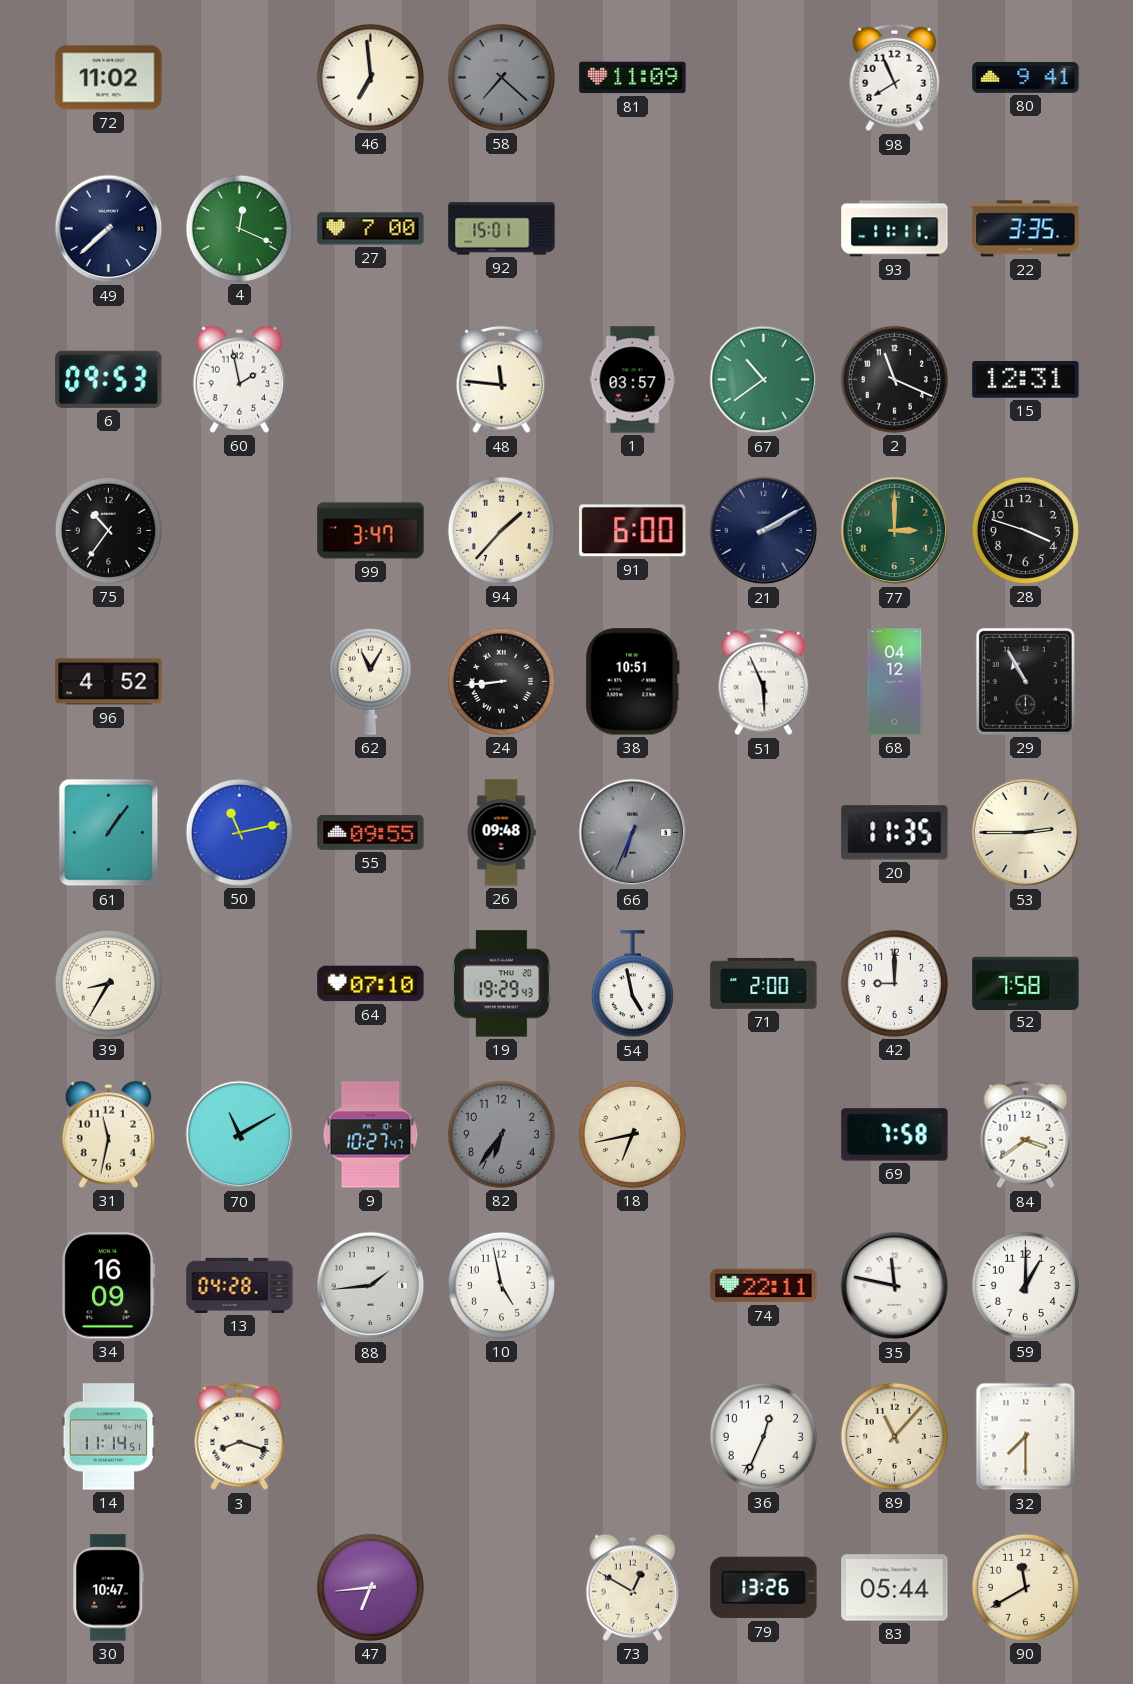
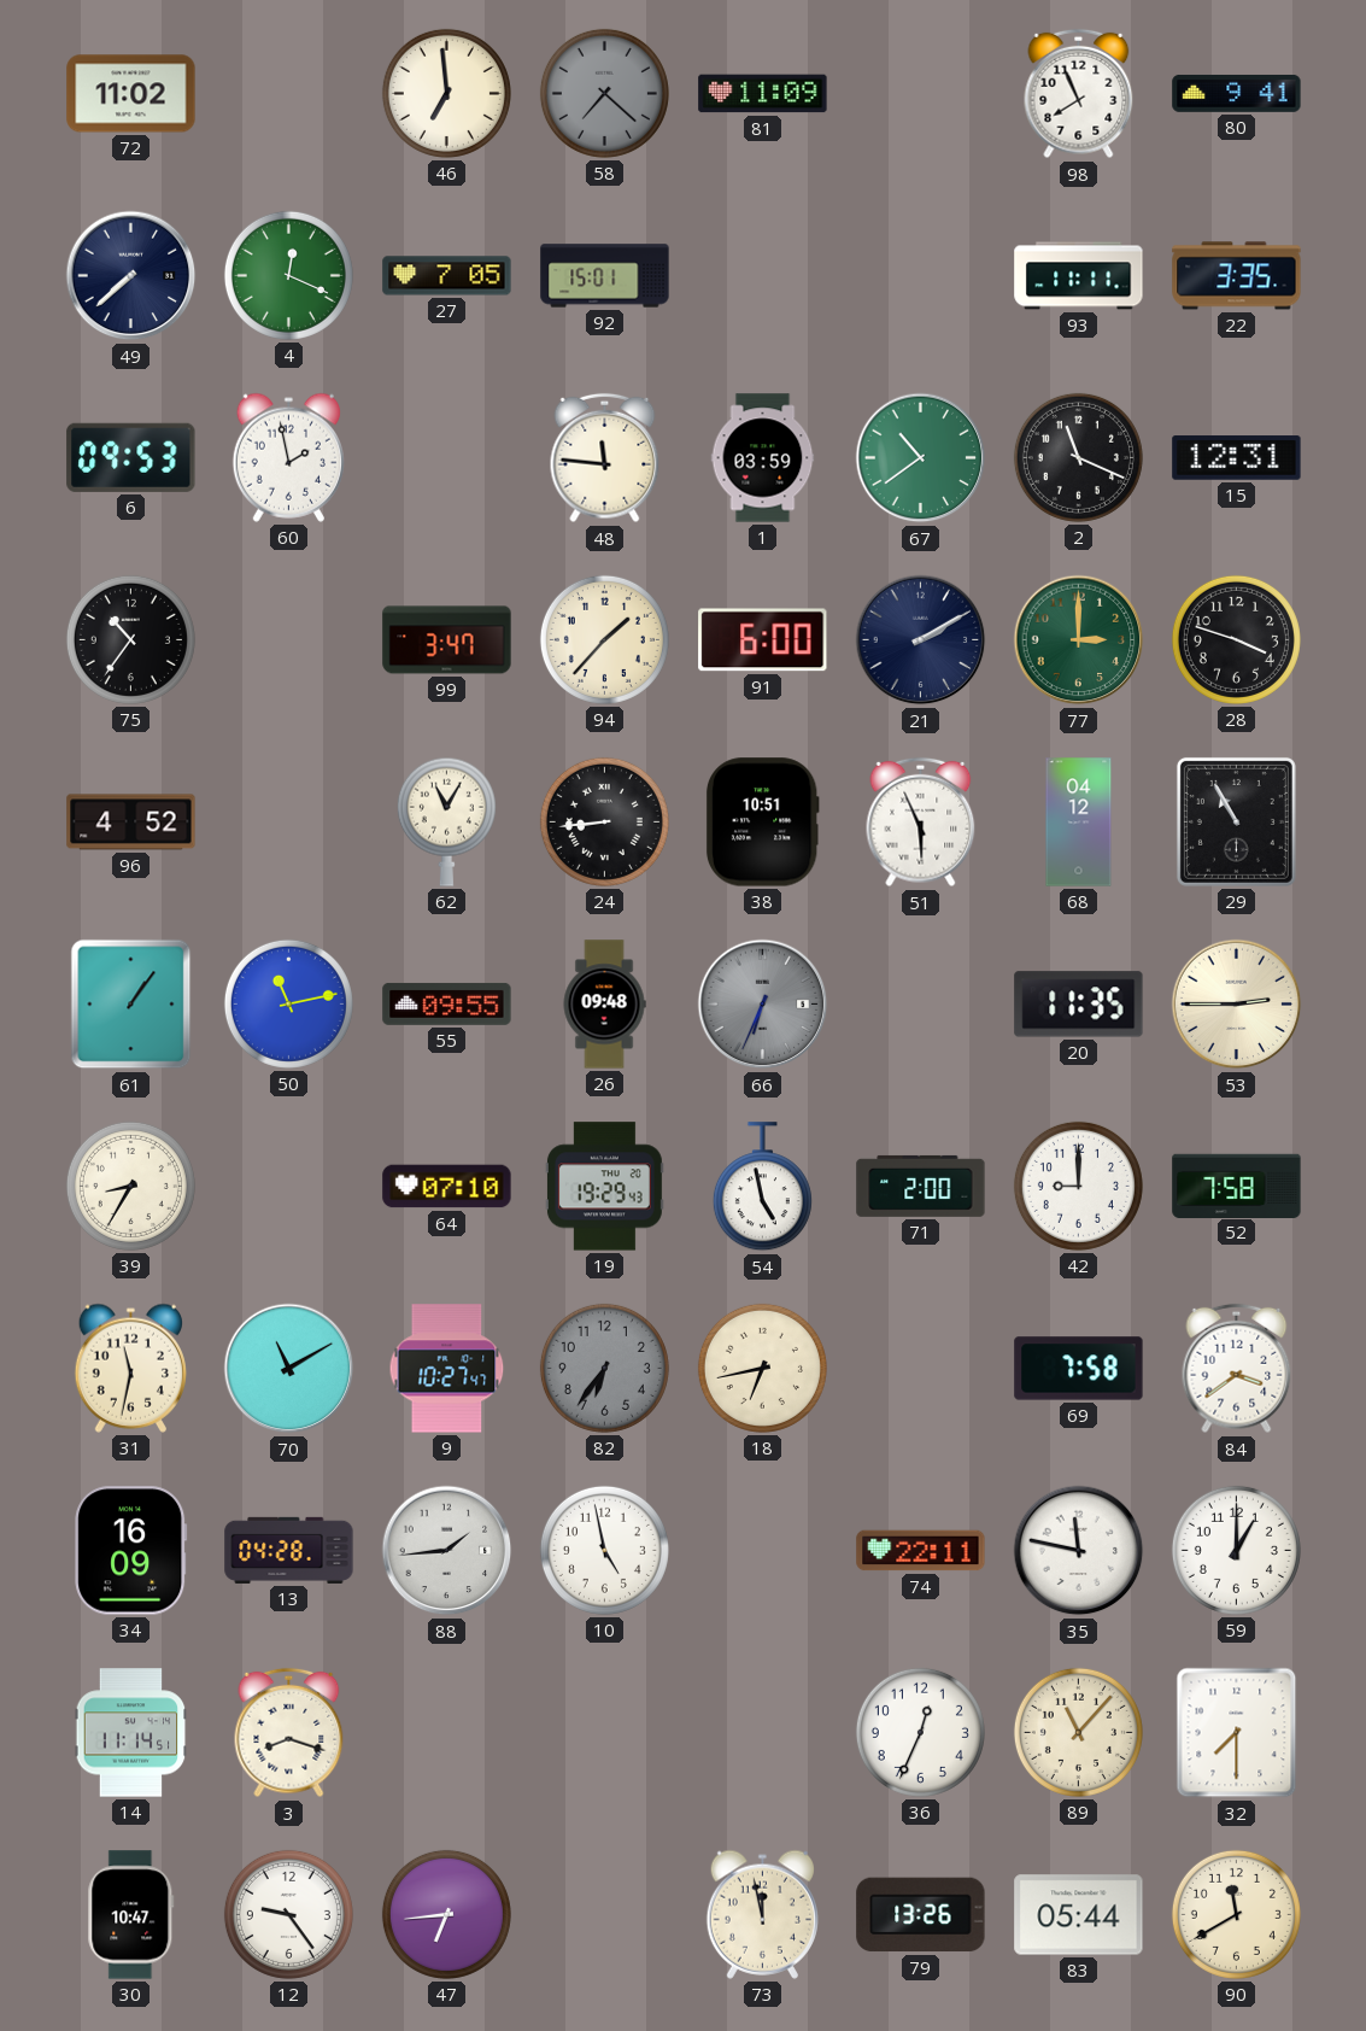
27: 7:00 -> 7:05
1: 03:57 -> 03:59
12: none -> 9:24
73: 12:50 -> 11:58
